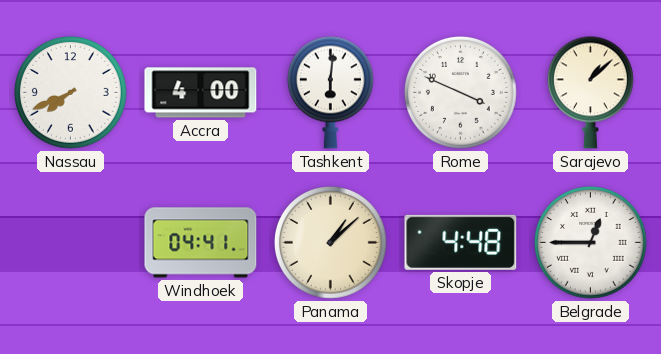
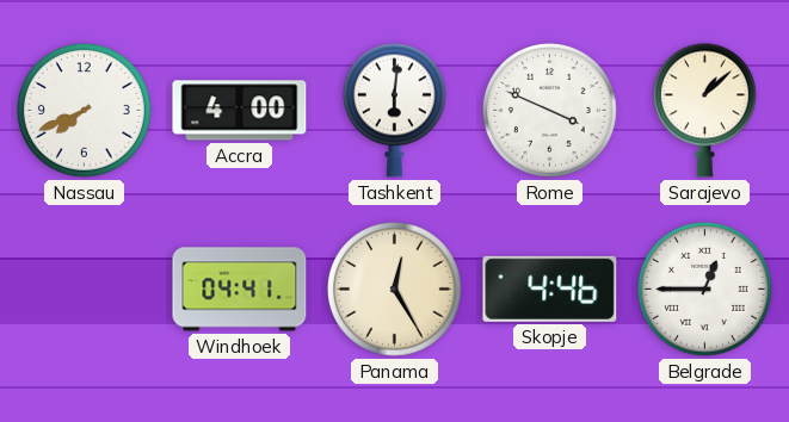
Panama: 1:08 -> 12:25
Skopje: 4:48 -> 4:46
